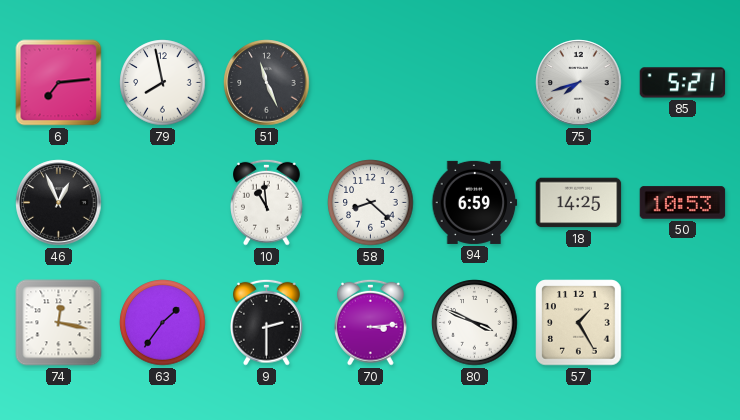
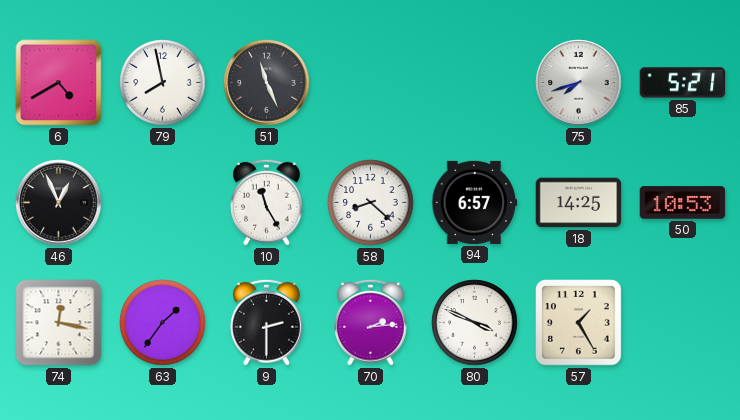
6: 7:14 -> 4:40
10: 10:59 -> 11:25
94: 6:59 -> 6:57
70: 3:14 -> 2:14
